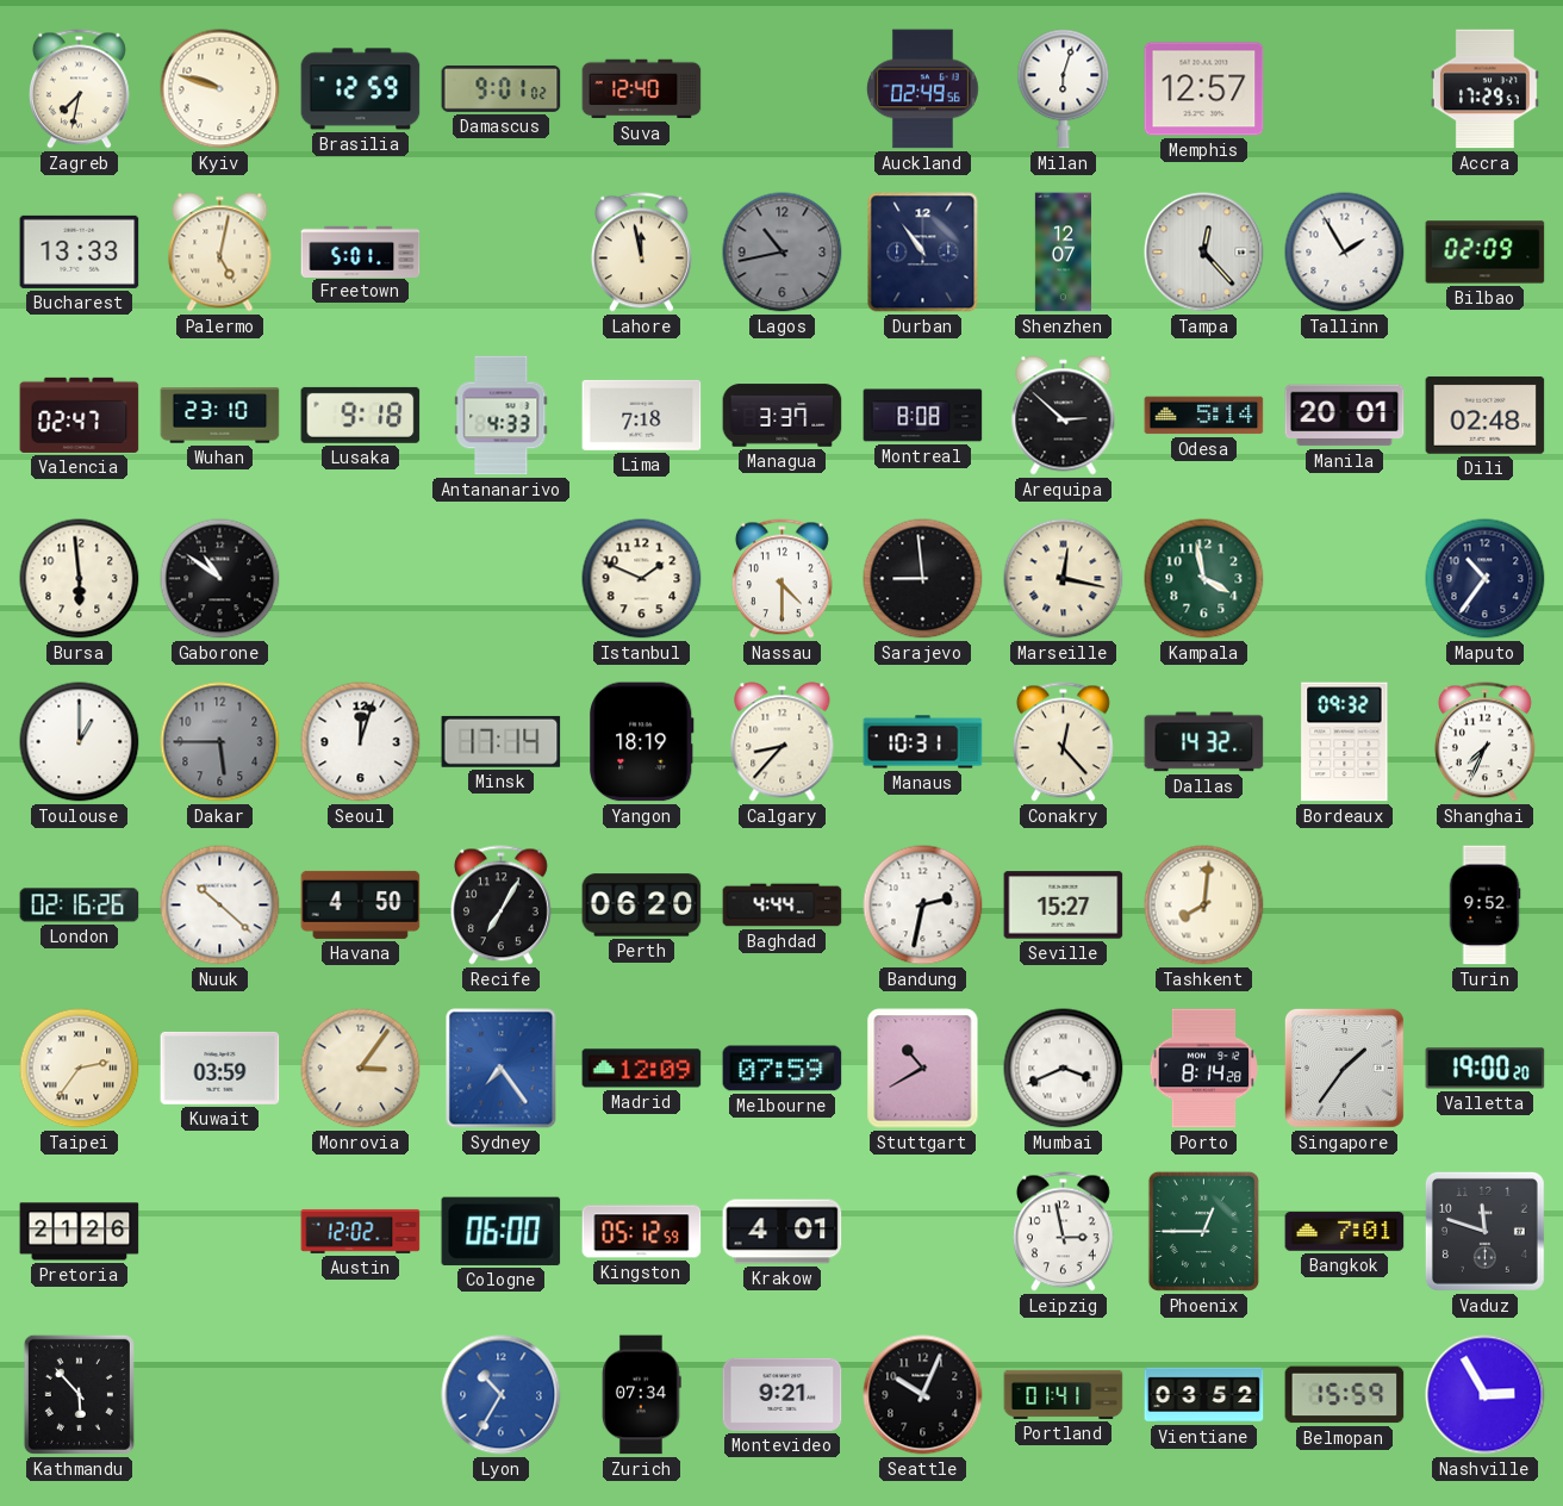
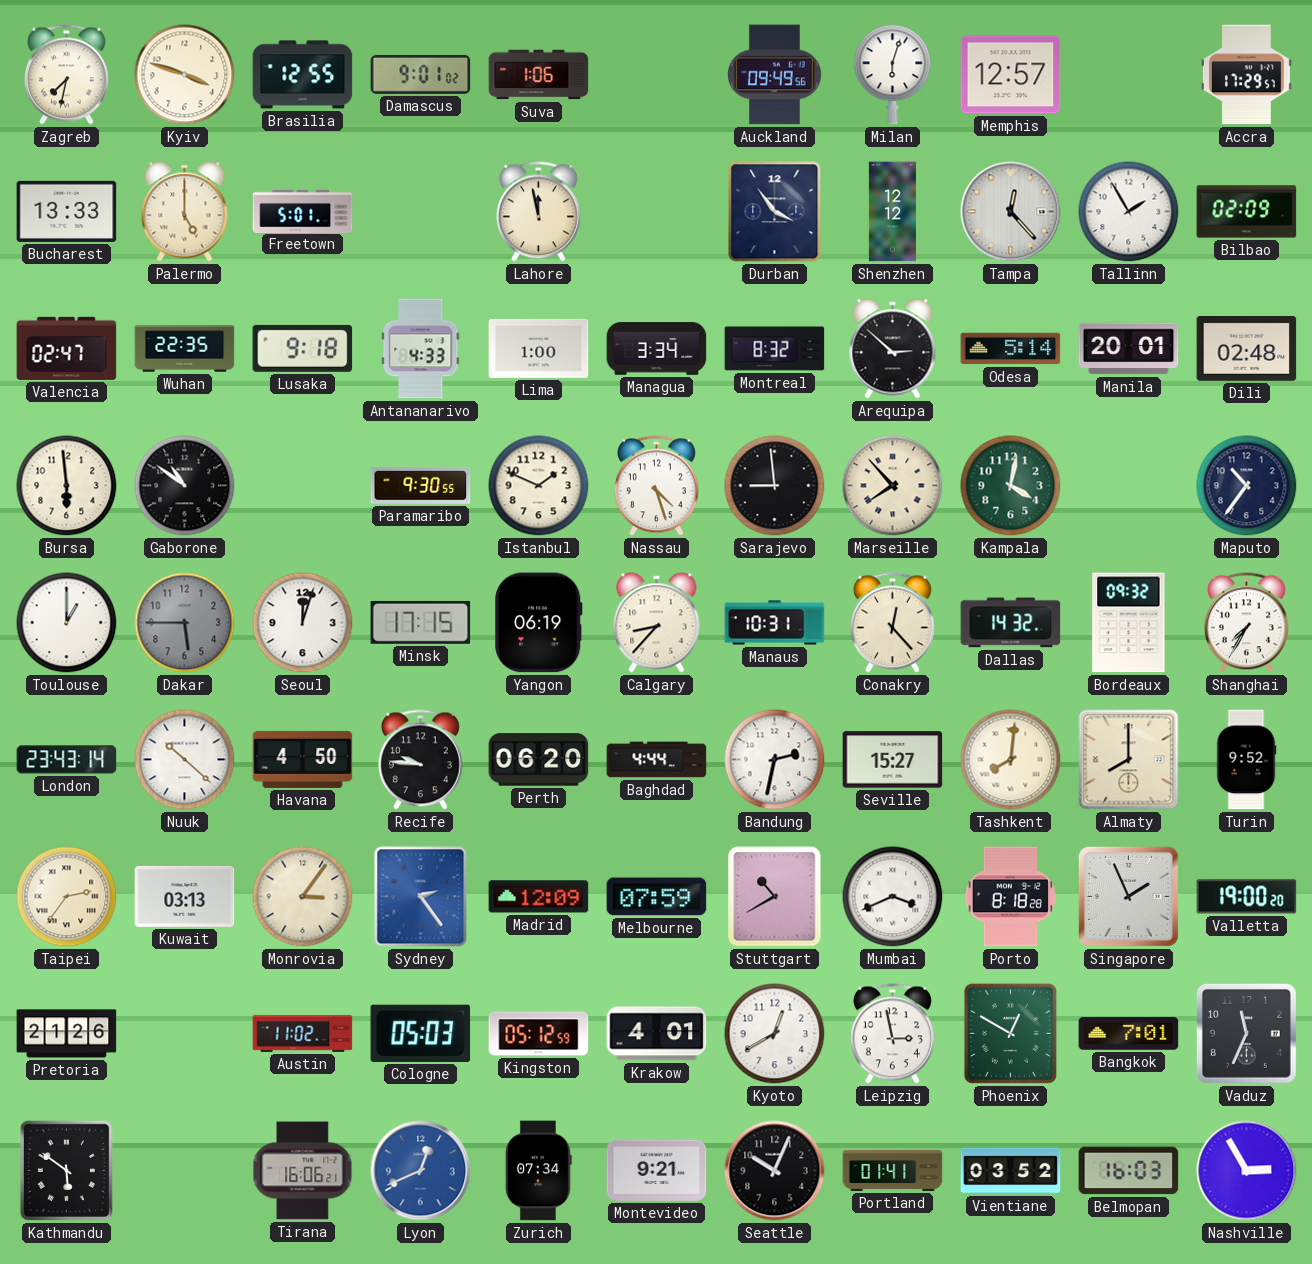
Kyiv: 9:48 -> 3:48
Brasilia: 12:59 -> 12:55
Suva: 12:40 -> 1:06
Auckland: 02:49 -> 09:49
Palermo: 5:02 -> 5:00
Lagos: 10:43 -> none
Durban: 10:54 -> 3:54
Shenzhen: 12:07 -> 12:12
Wuhan: 23:10 -> 22:35
Lima: 7:18 -> 1:00
Managua: 3:37 -> 3:34
Montreal: 8:08 -> 8:32
Paramaribo: none -> 9:30
Nassau: 4:30 -> 4:27
Marseille: 12:17 -> 7:53
Kampala: 3:58 -> 4:02
Minsk: 17:14 -> 17:15
Yangon: 18:19 -> 06:19
Shanghai: 7:34 -> 7:35
London: 02:16 -> 23:43
Recife: 7:05 -> 9:46
Almaty: none -> 8:00
Kuwait: 03:59 -> 03:13
Sydney: 7:24 -> 2:24
Porto: 8:14 -> 8:18
Singapore: 1:36 -> 1:56
Austin: 12:02 -> 11:02
Cologne: 06:00 -> 05:03
Kyoto: none -> 12:40
Phoenix: 12:45 -> 12:50
Vaduz: 11:48 -> 11:34
Kathmandu: 5:53 -> 5:51
Tirana: none -> 16:06
Lyon: 10:35 -> 12:41
Belmopan: 15:59 -> 16:03
